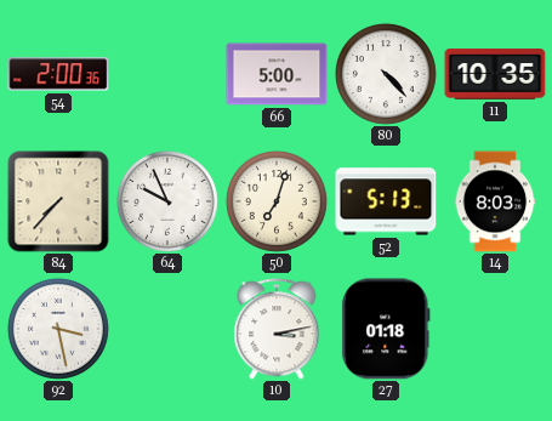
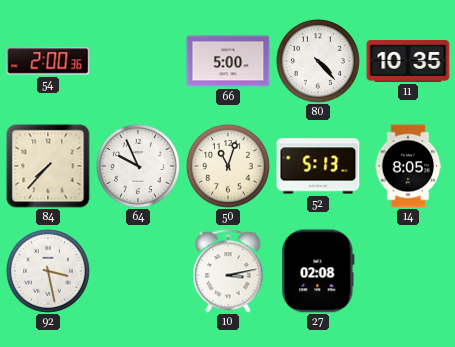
50: 7:03 -> 11:03
14: 8:03 -> 8:05
27: 01:18 -> 02:08
